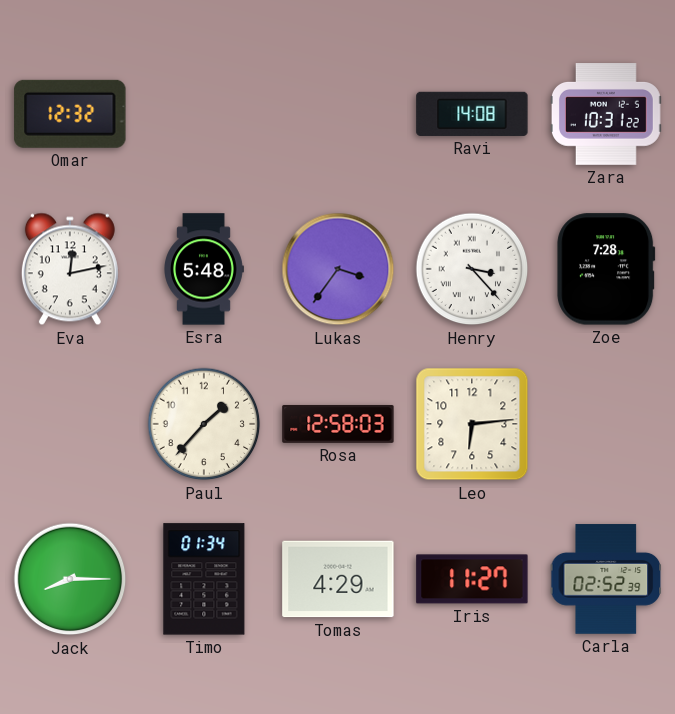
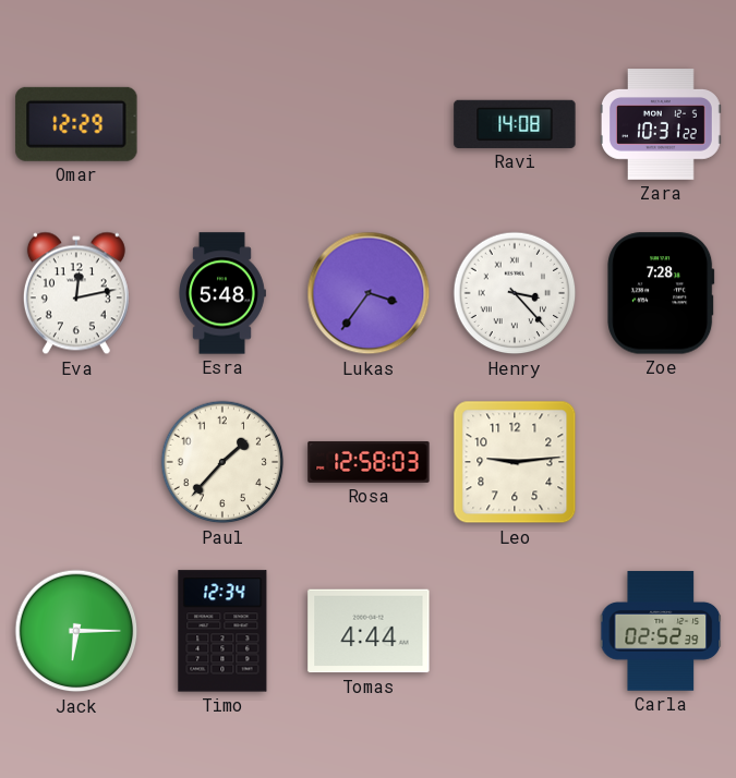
Omar: 12:32 -> 12:29
Leo: 6:14 -> 9:14
Jack: 8:15 -> 6:15
Timo: 01:34 -> 12:34
Tomas: 4:29 -> 4:44
Iris: 11:27 -> none
